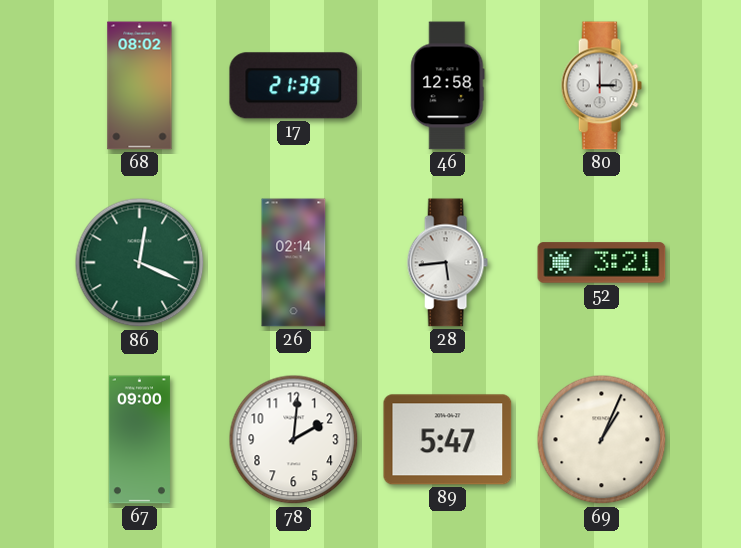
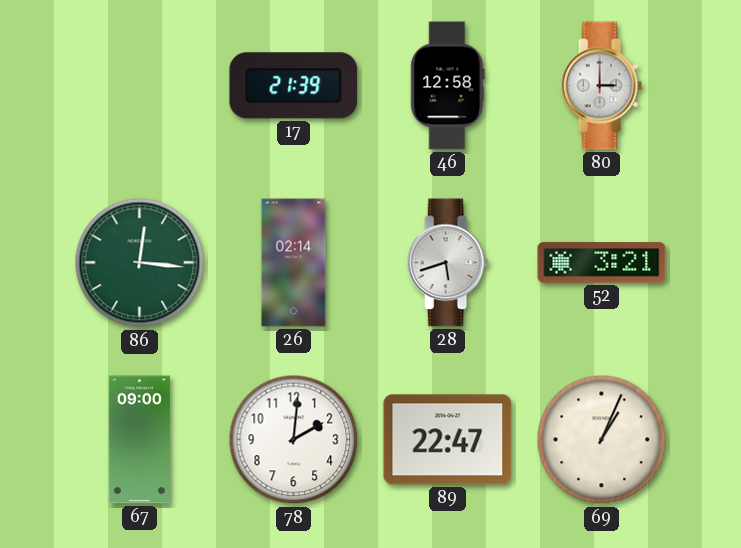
68: 08:02 -> none
86: 12:19 -> 12:16
28: 5:44 -> 5:42
89: 5:47 -> 22:47
